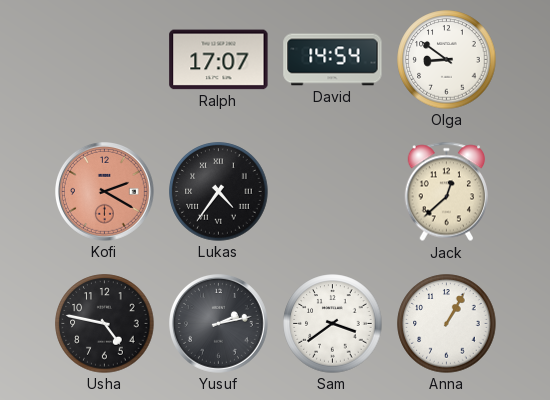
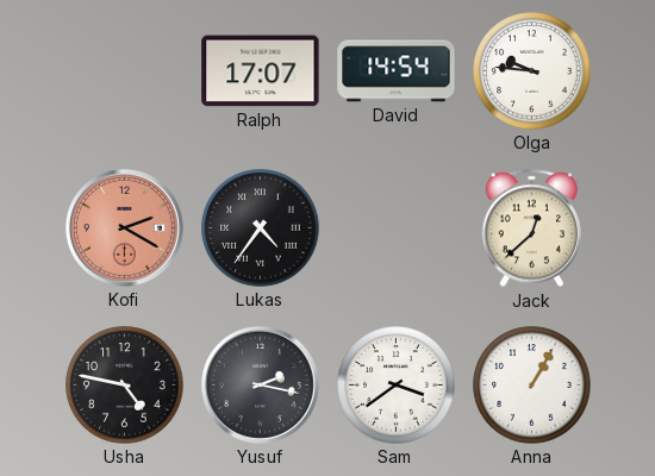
Olga: 8:51 -> 9:46
Yusuf: 2:13 -> 2:17
